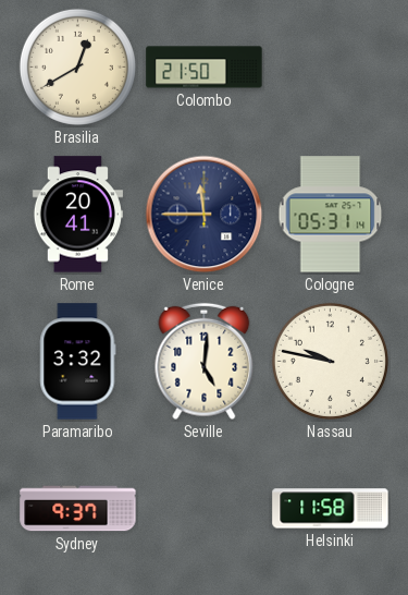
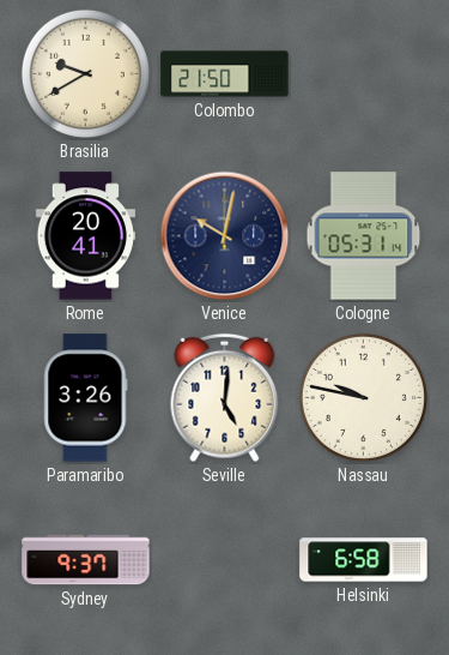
Brasilia: 12:40 -> 9:40
Venice: 11:45 -> 10:02
Paramaribo: 3:32 -> 3:26
Helsinki: 11:58 -> 6:58
